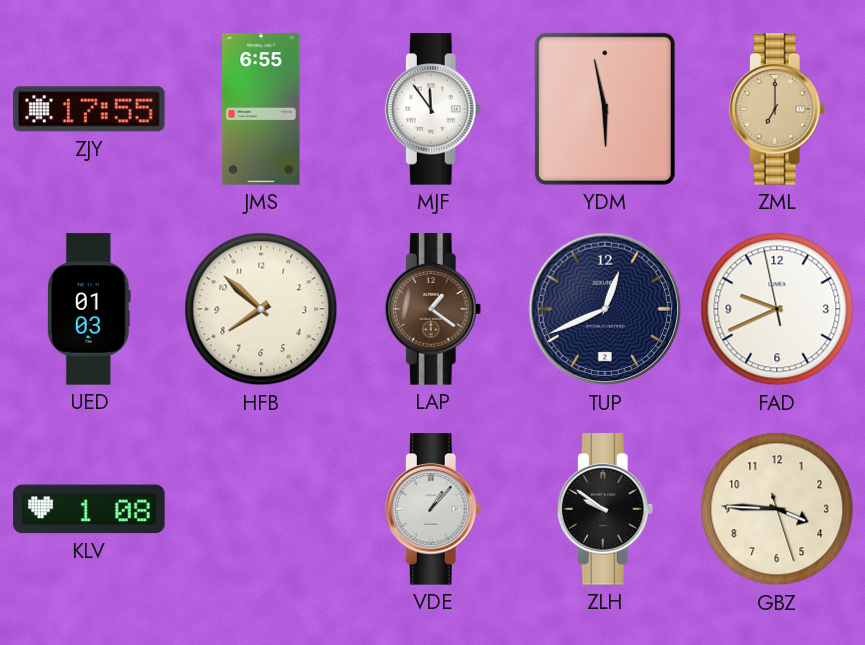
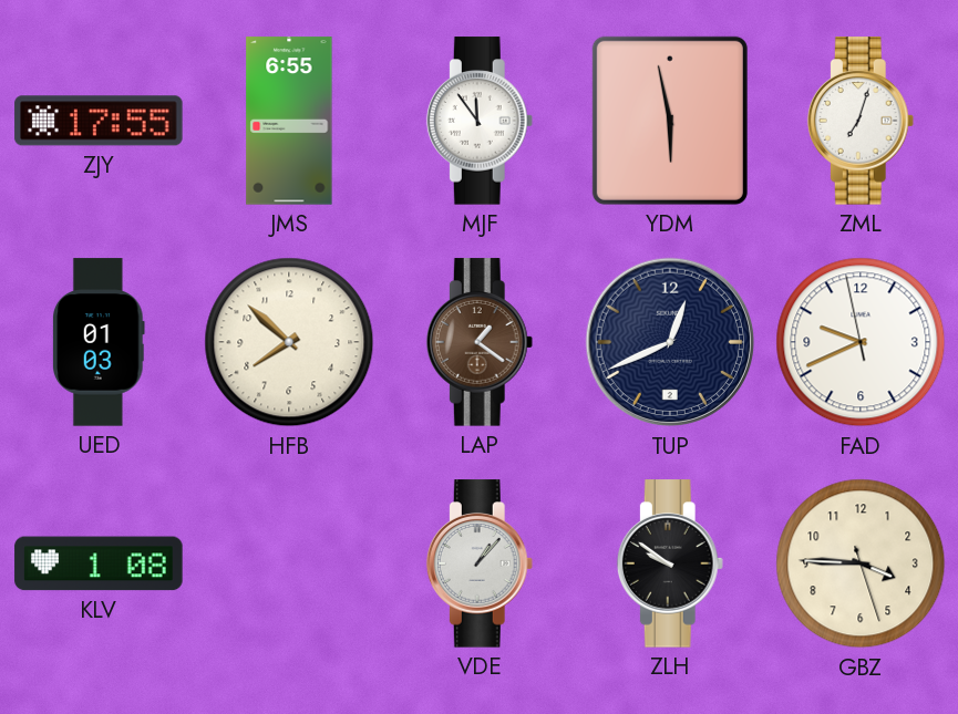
ZML: 7:00 -> 7:03
ZML dial: champagne -> white
